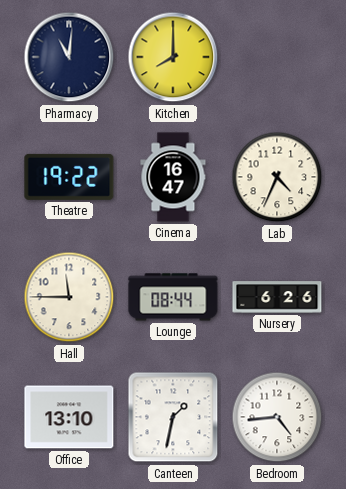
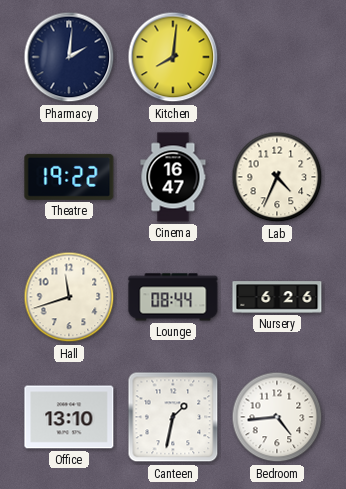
Pharmacy: 11:01 -> 2:01
Kitchen: 8:00 -> 8:01
Hall: 11:45 -> 11:42
